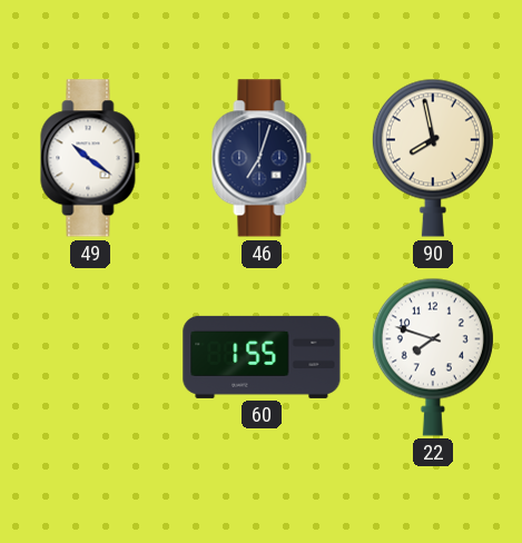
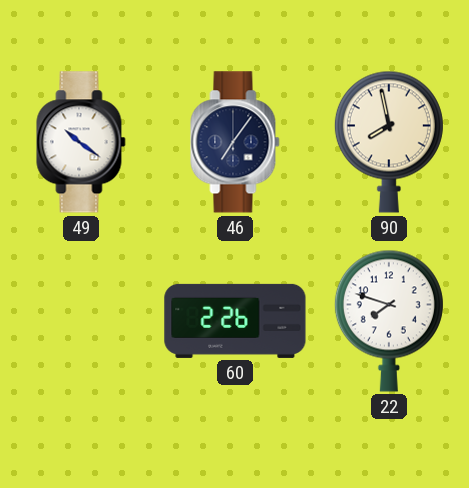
46: 7:03 -> 7:06
60: 1:55 -> 2:26
